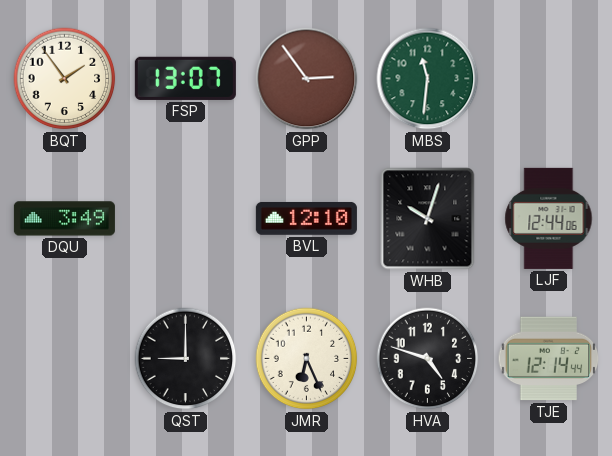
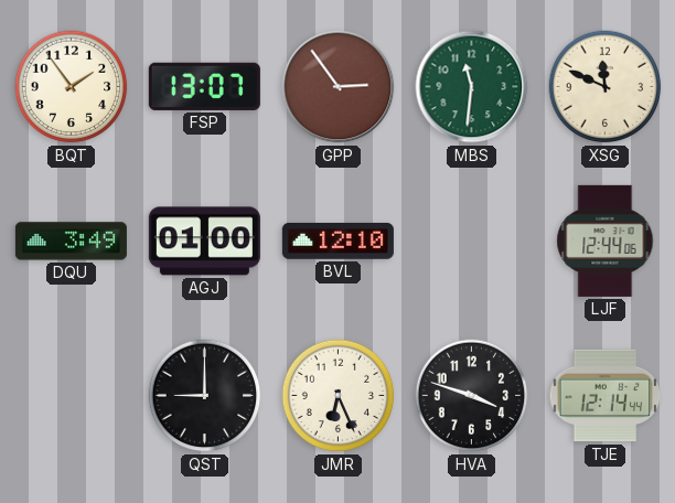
XSG: none -> 11:49
AGJ: none -> 01:00
WHB: 10:03 -> none
HVA: 4:48 -> 3:48
